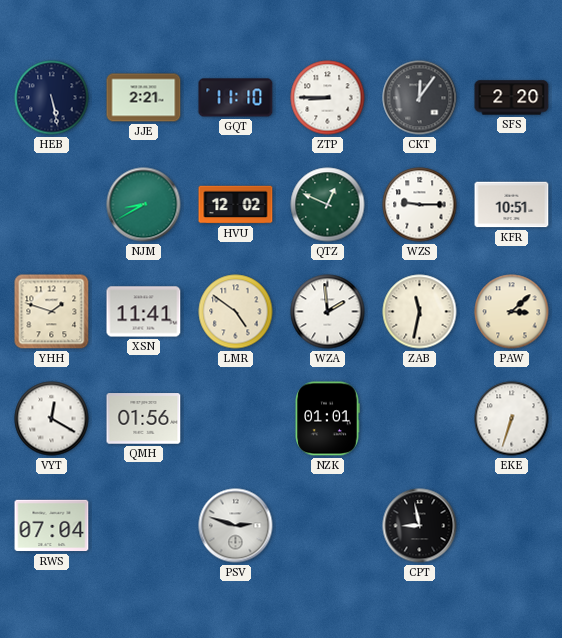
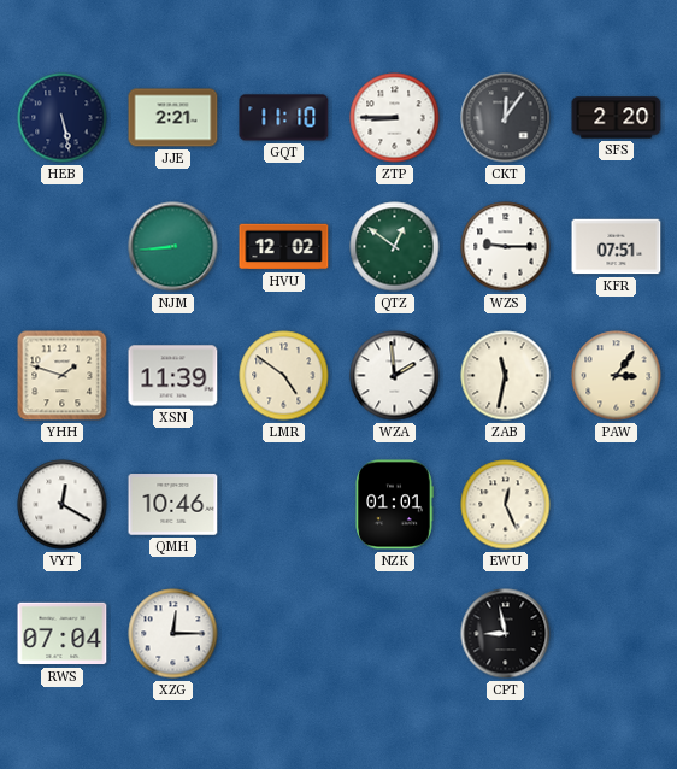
NJM: 8:40 -> 8:44
QTZ: 12:49 -> 12:51
KFR: 10:51 -> 07:51
XSN: 11:41 -> 11:39
PAW: 3:08 -> 3:06
QMH: 01:56 -> 10:46
EWU: none -> 12:26
EKE: 6:33 -> none
XZG: none -> 12:15
PSV: 2:48 -> none
